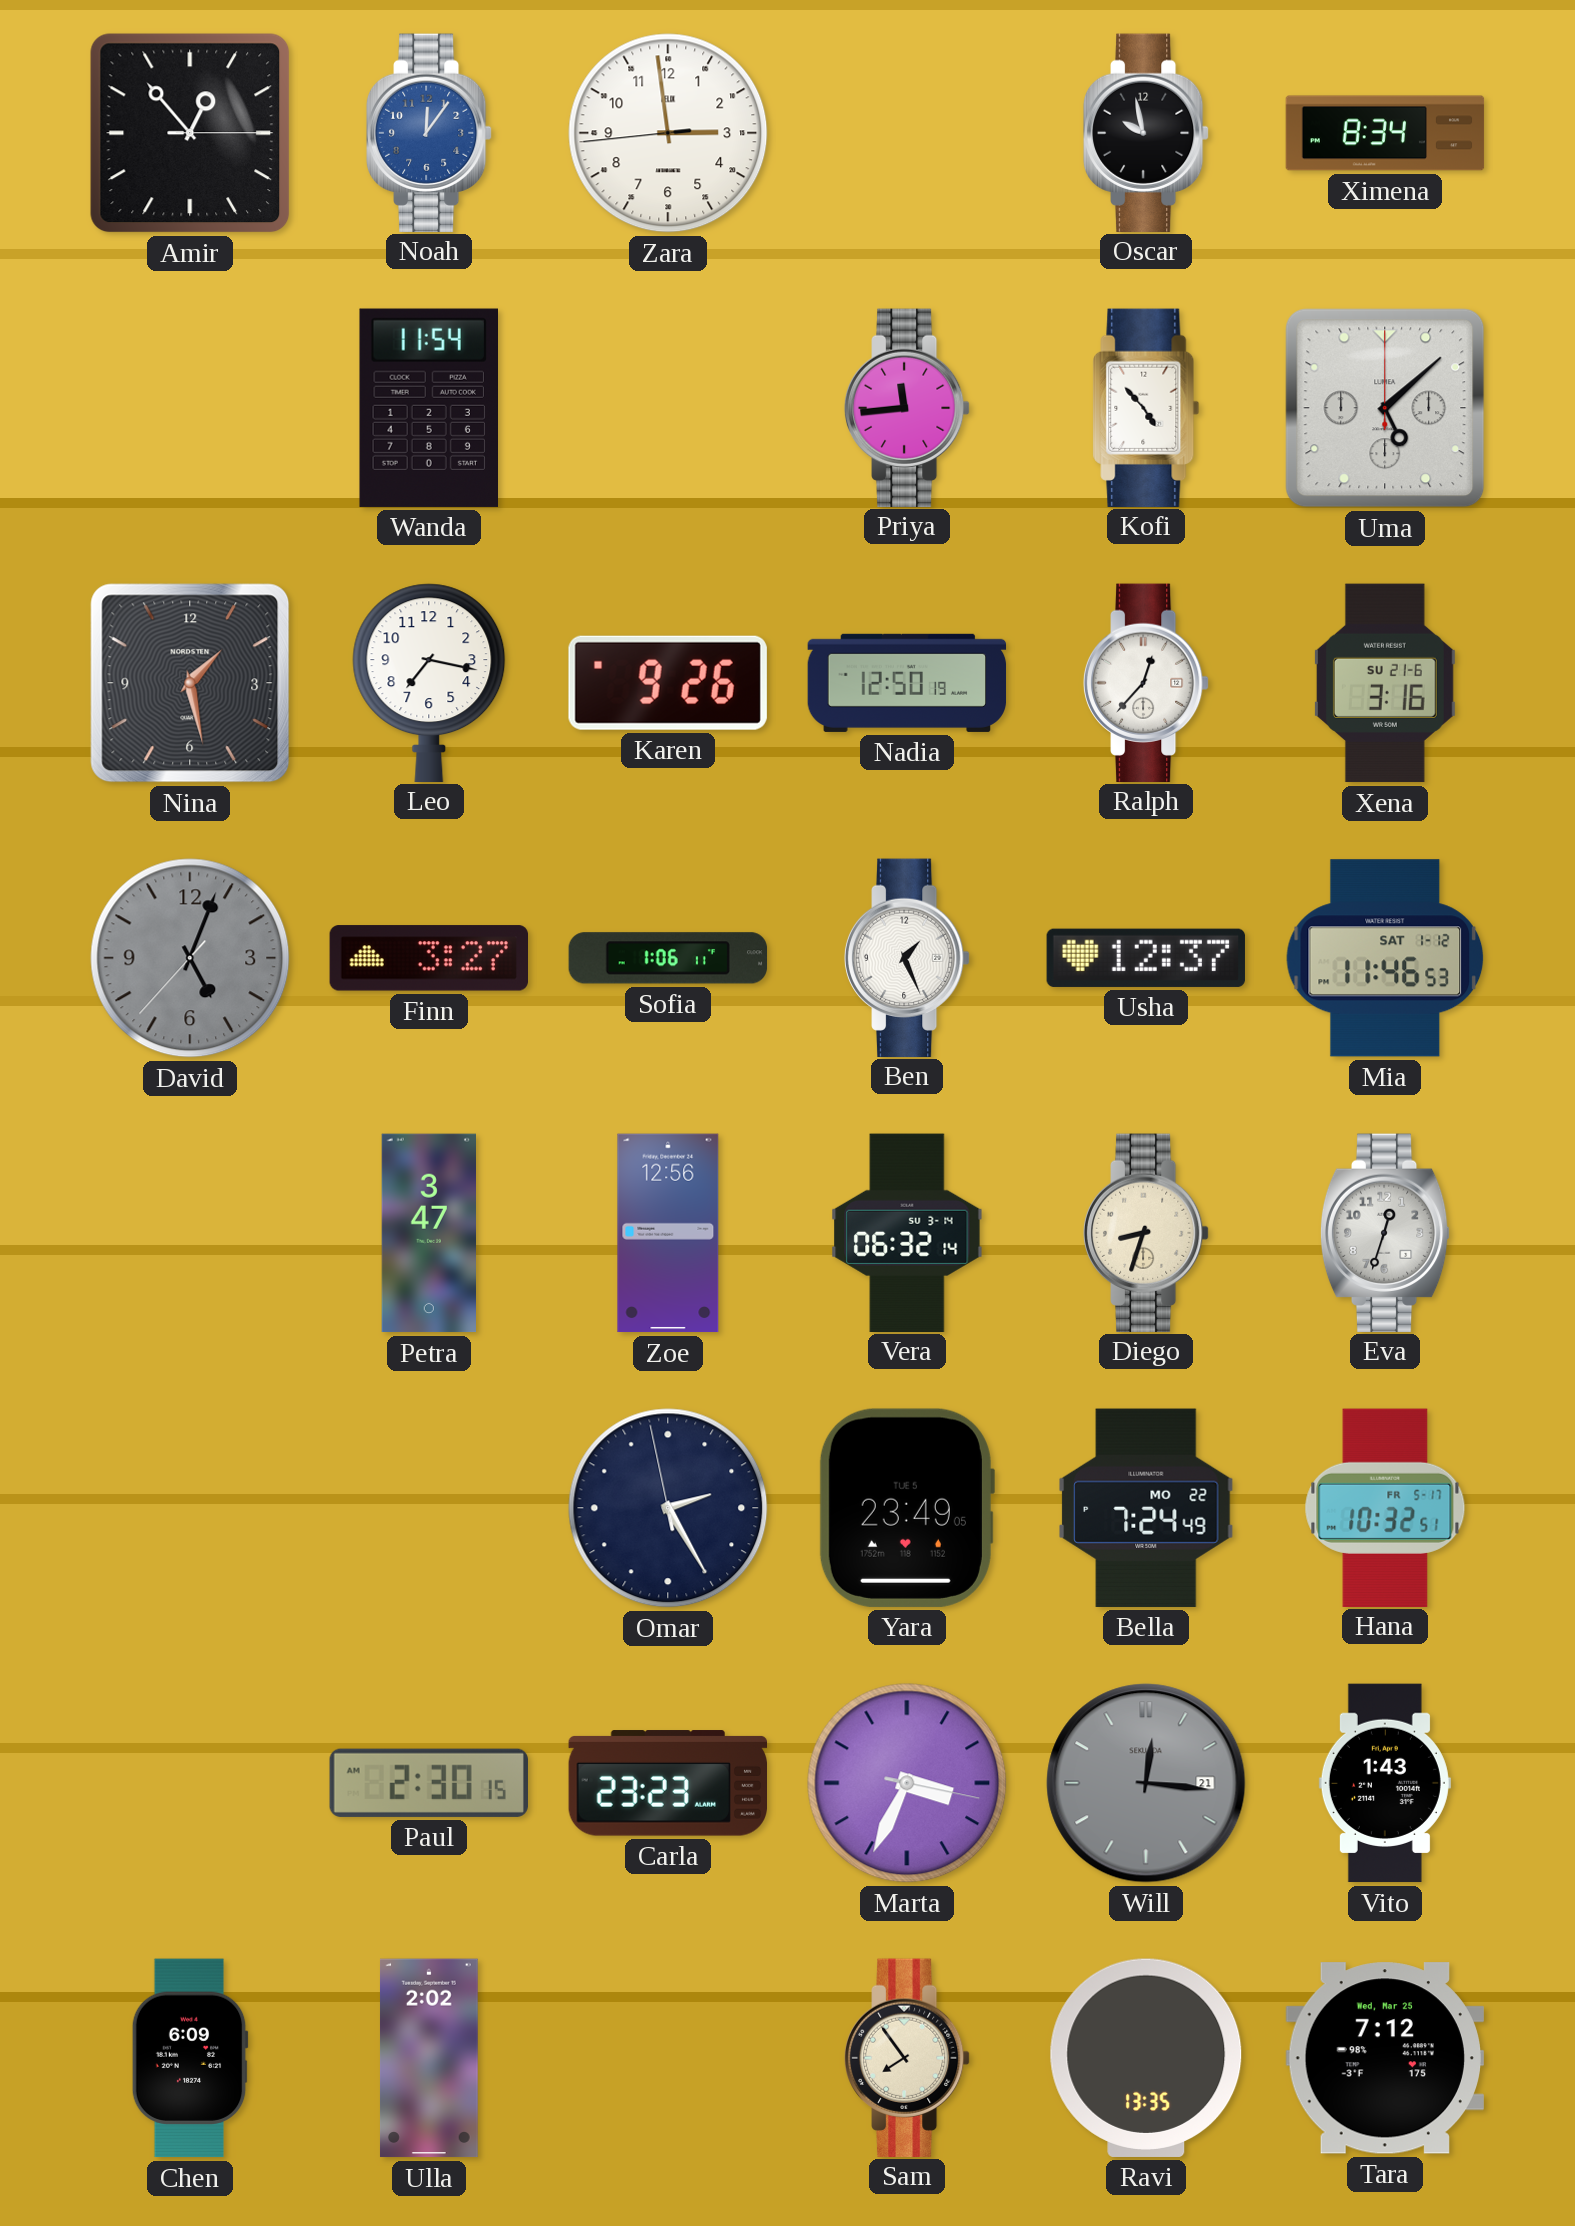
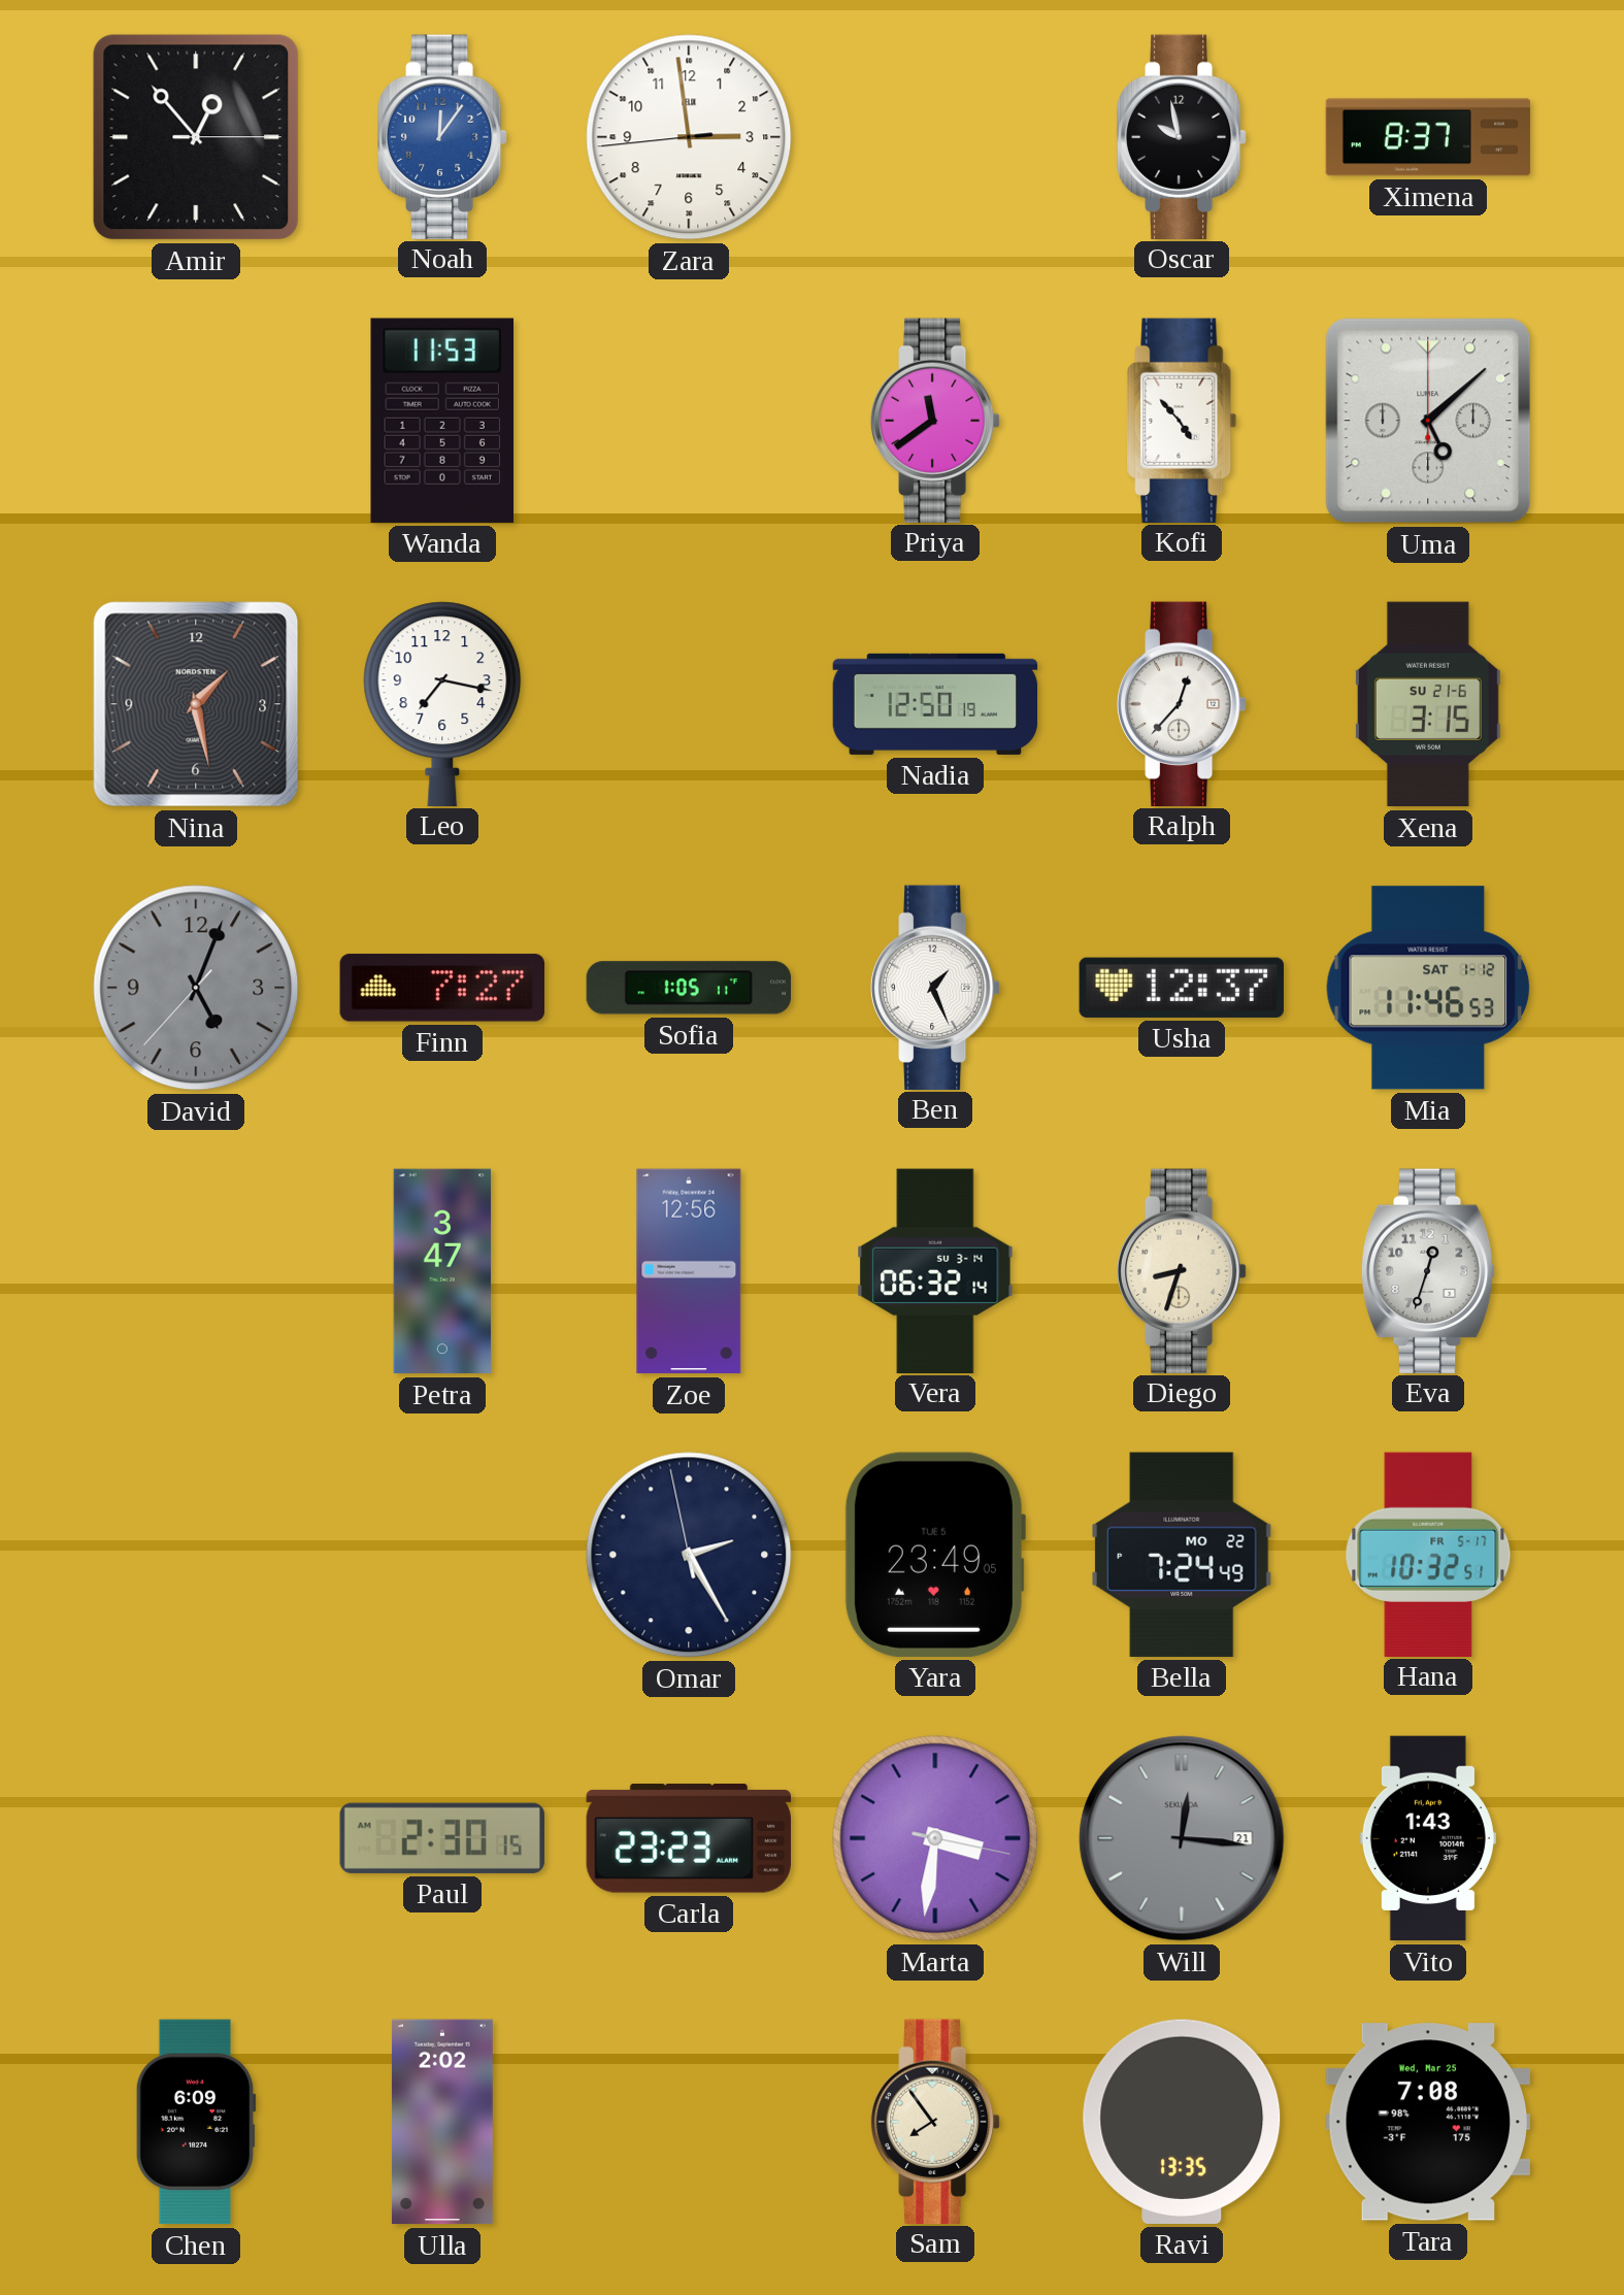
Ximena: 8:34 -> 8:37
Wanda: 11:54 -> 11:53
Priya: 11:44 -> 11:39
Karen: 9:26 -> none
Xena: 3:16 -> 3:15
Finn: 3:27 -> 7:27
Sofia: 1:06 -> 1:05
Marta: 3:34 -> 3:31
Tara: 7:12 -> 7:08
